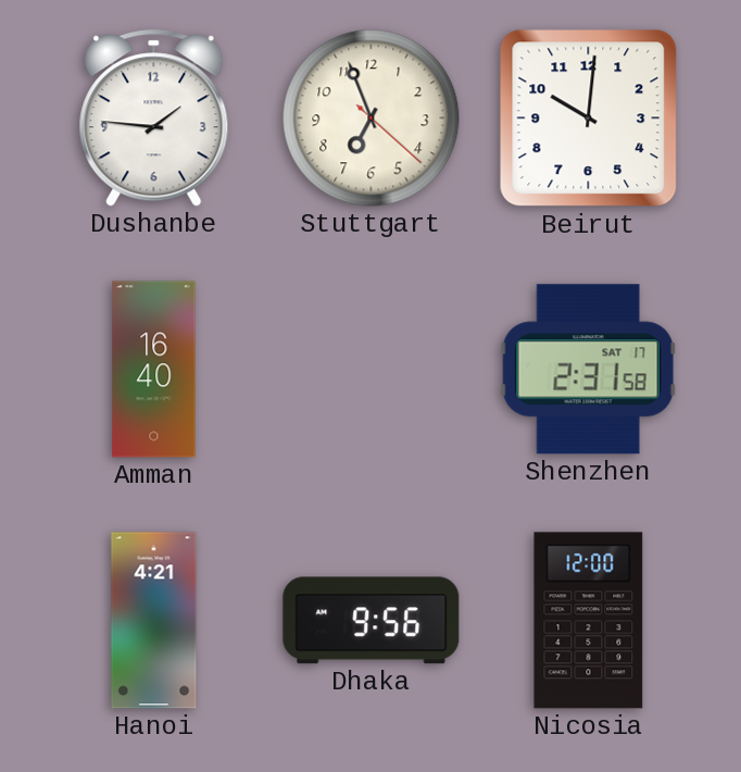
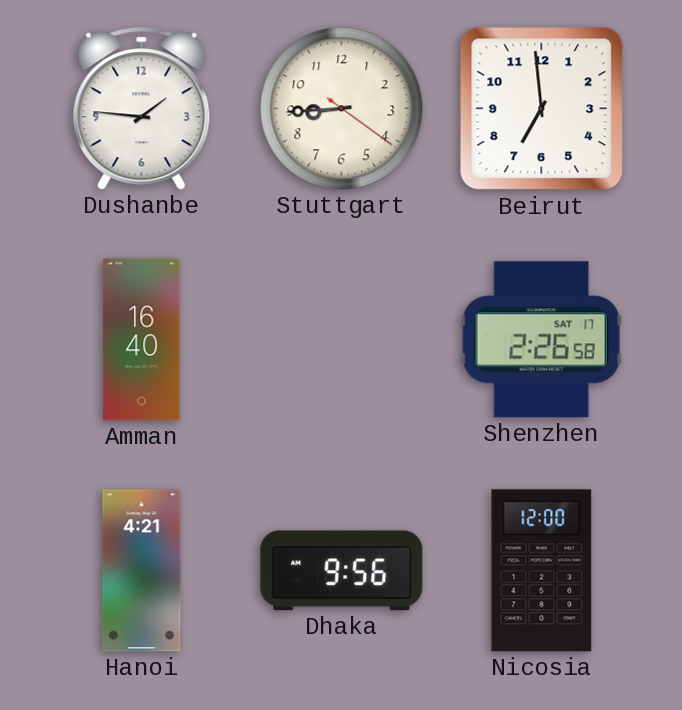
Stuttgart: 6:56 -> 8:44
Beirut: 10:01 -> 6:59
Shenzhen: 2:31 -> 2:26
